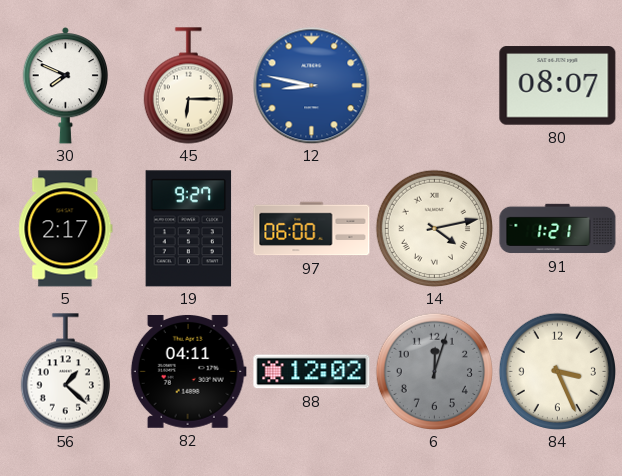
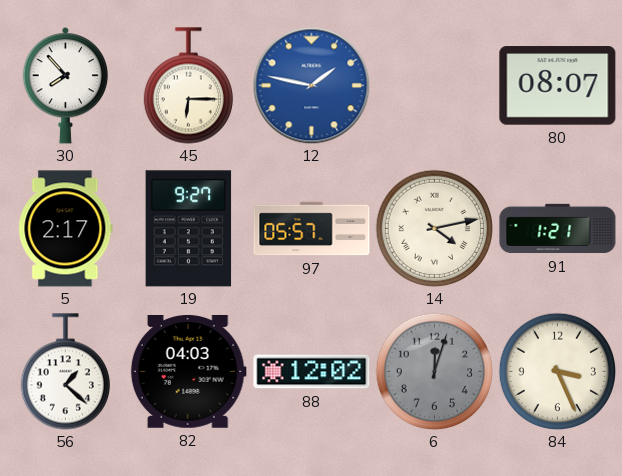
30: 7:49 -> 7:53
12: 8:47 -> 1:47
97: 06:00 -> 05:57
82: 04:11 -> 04:03
